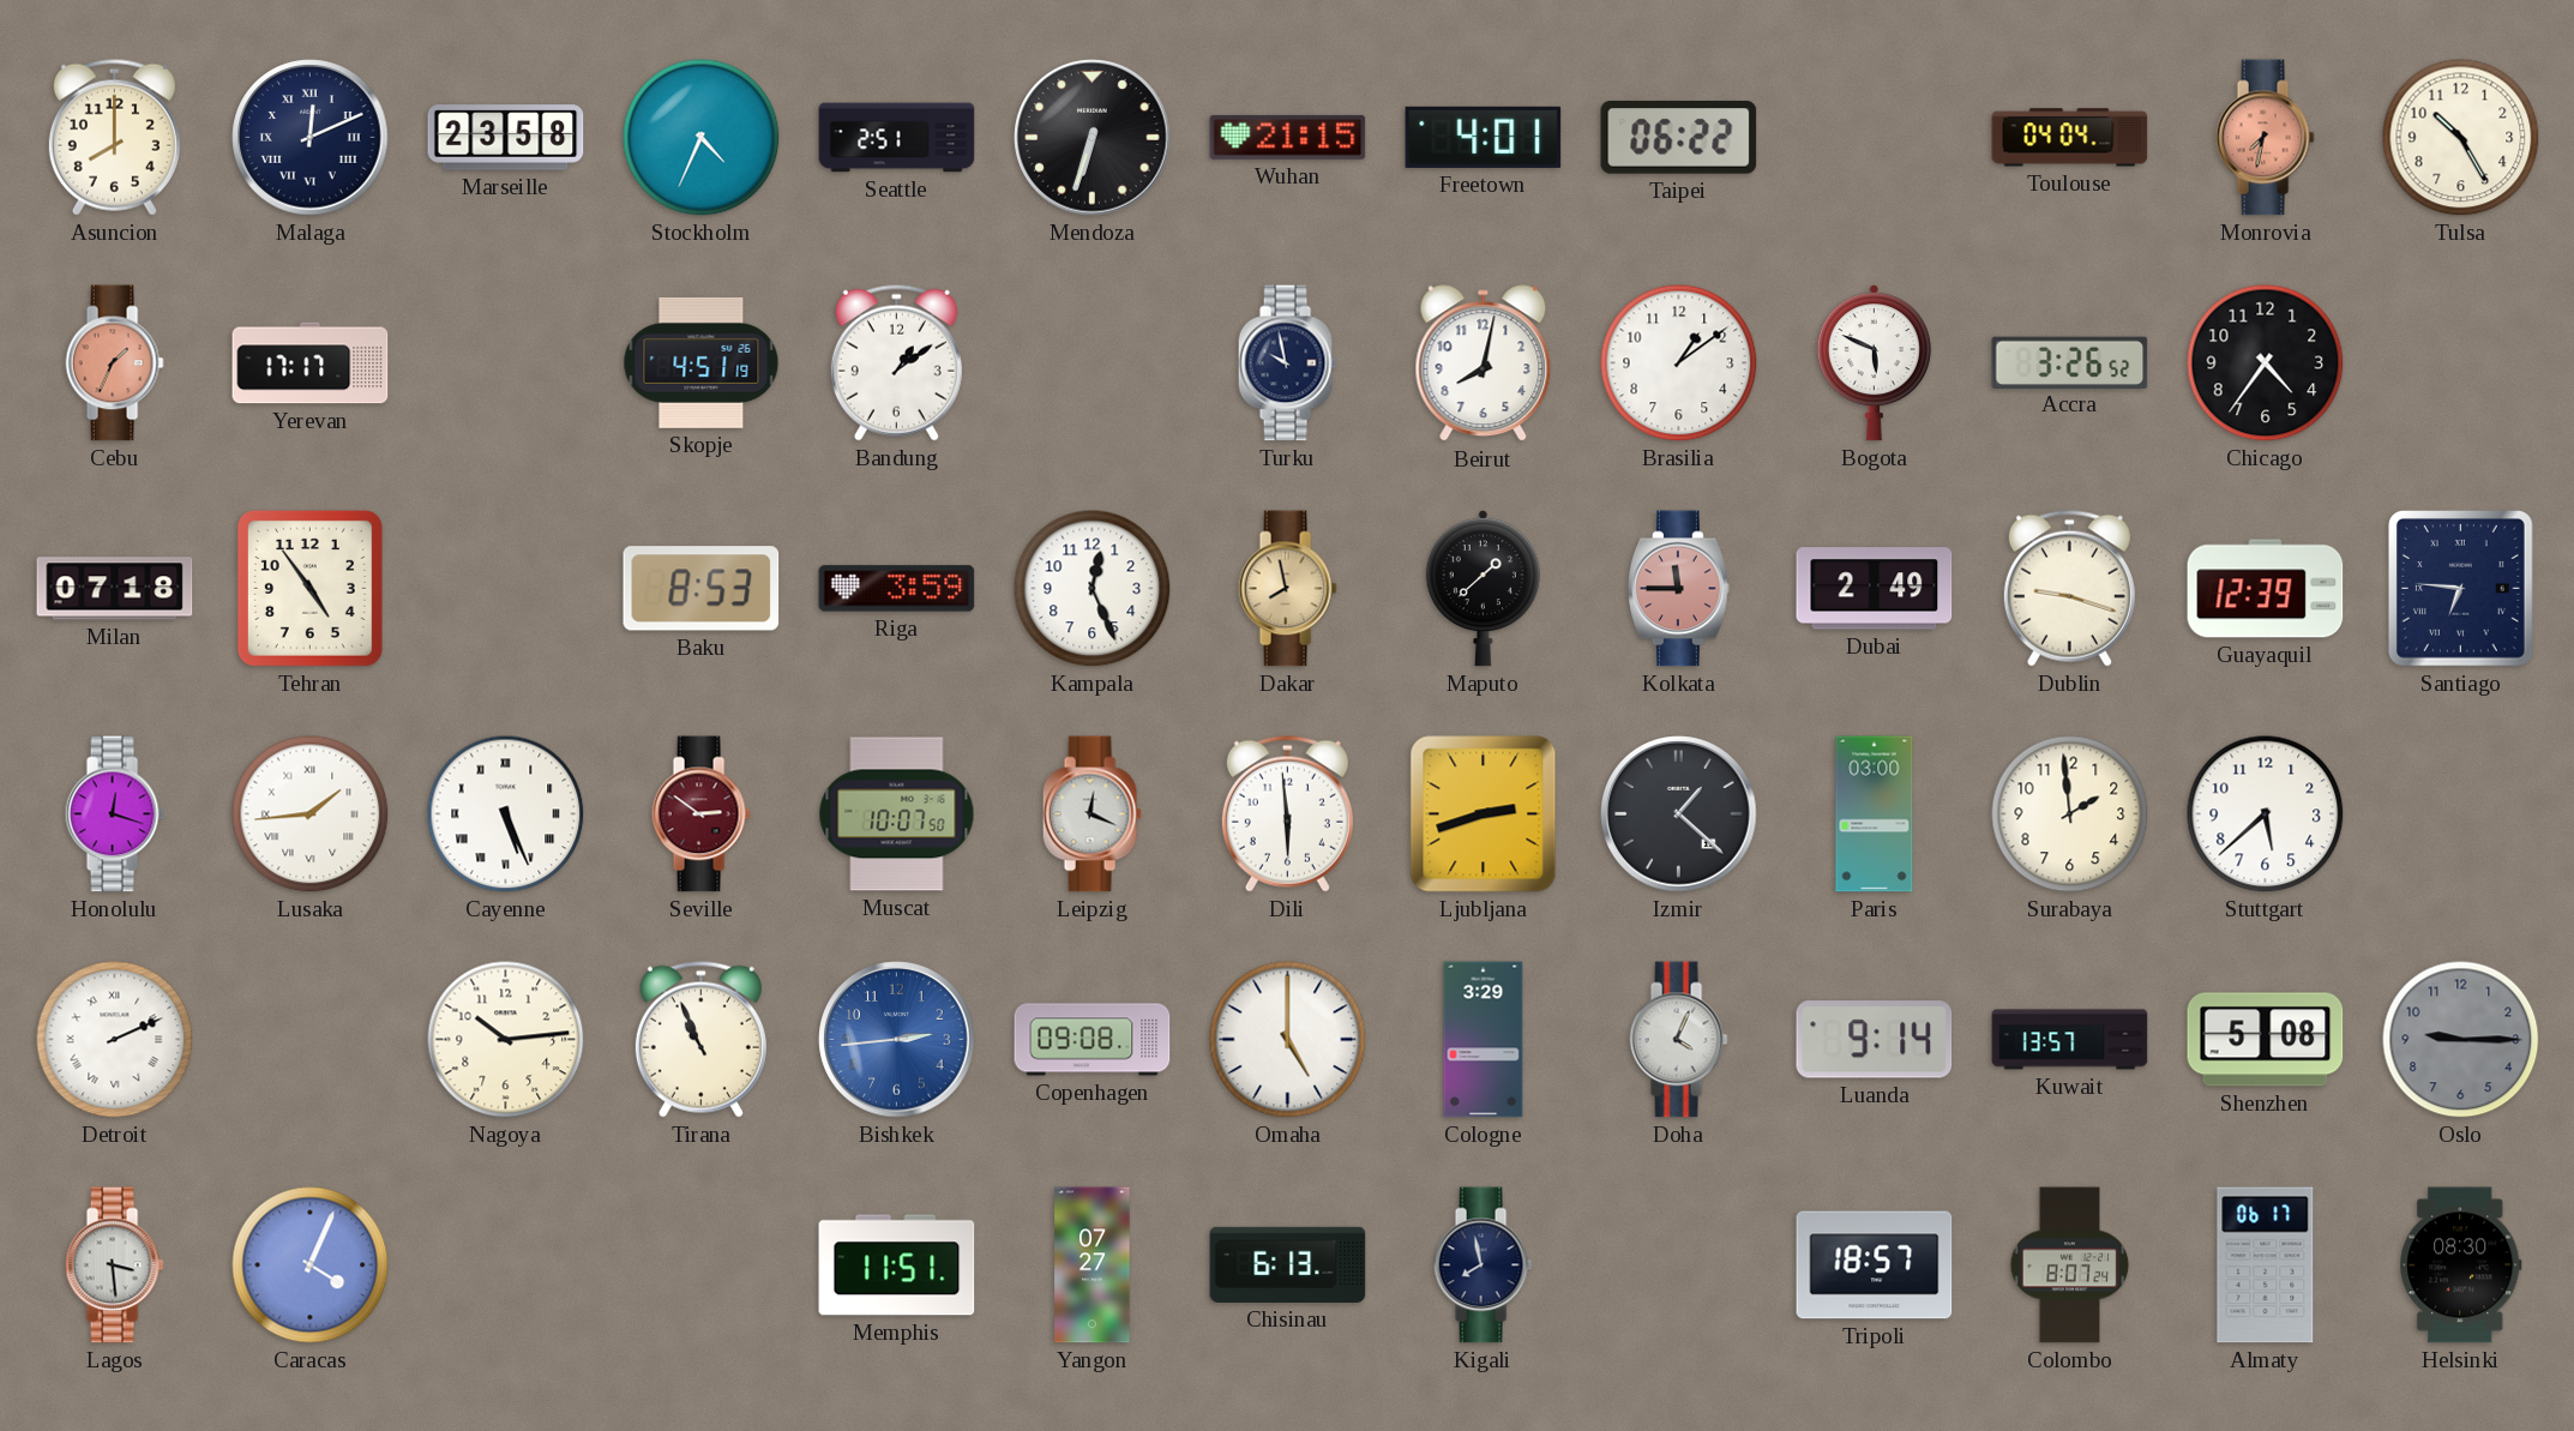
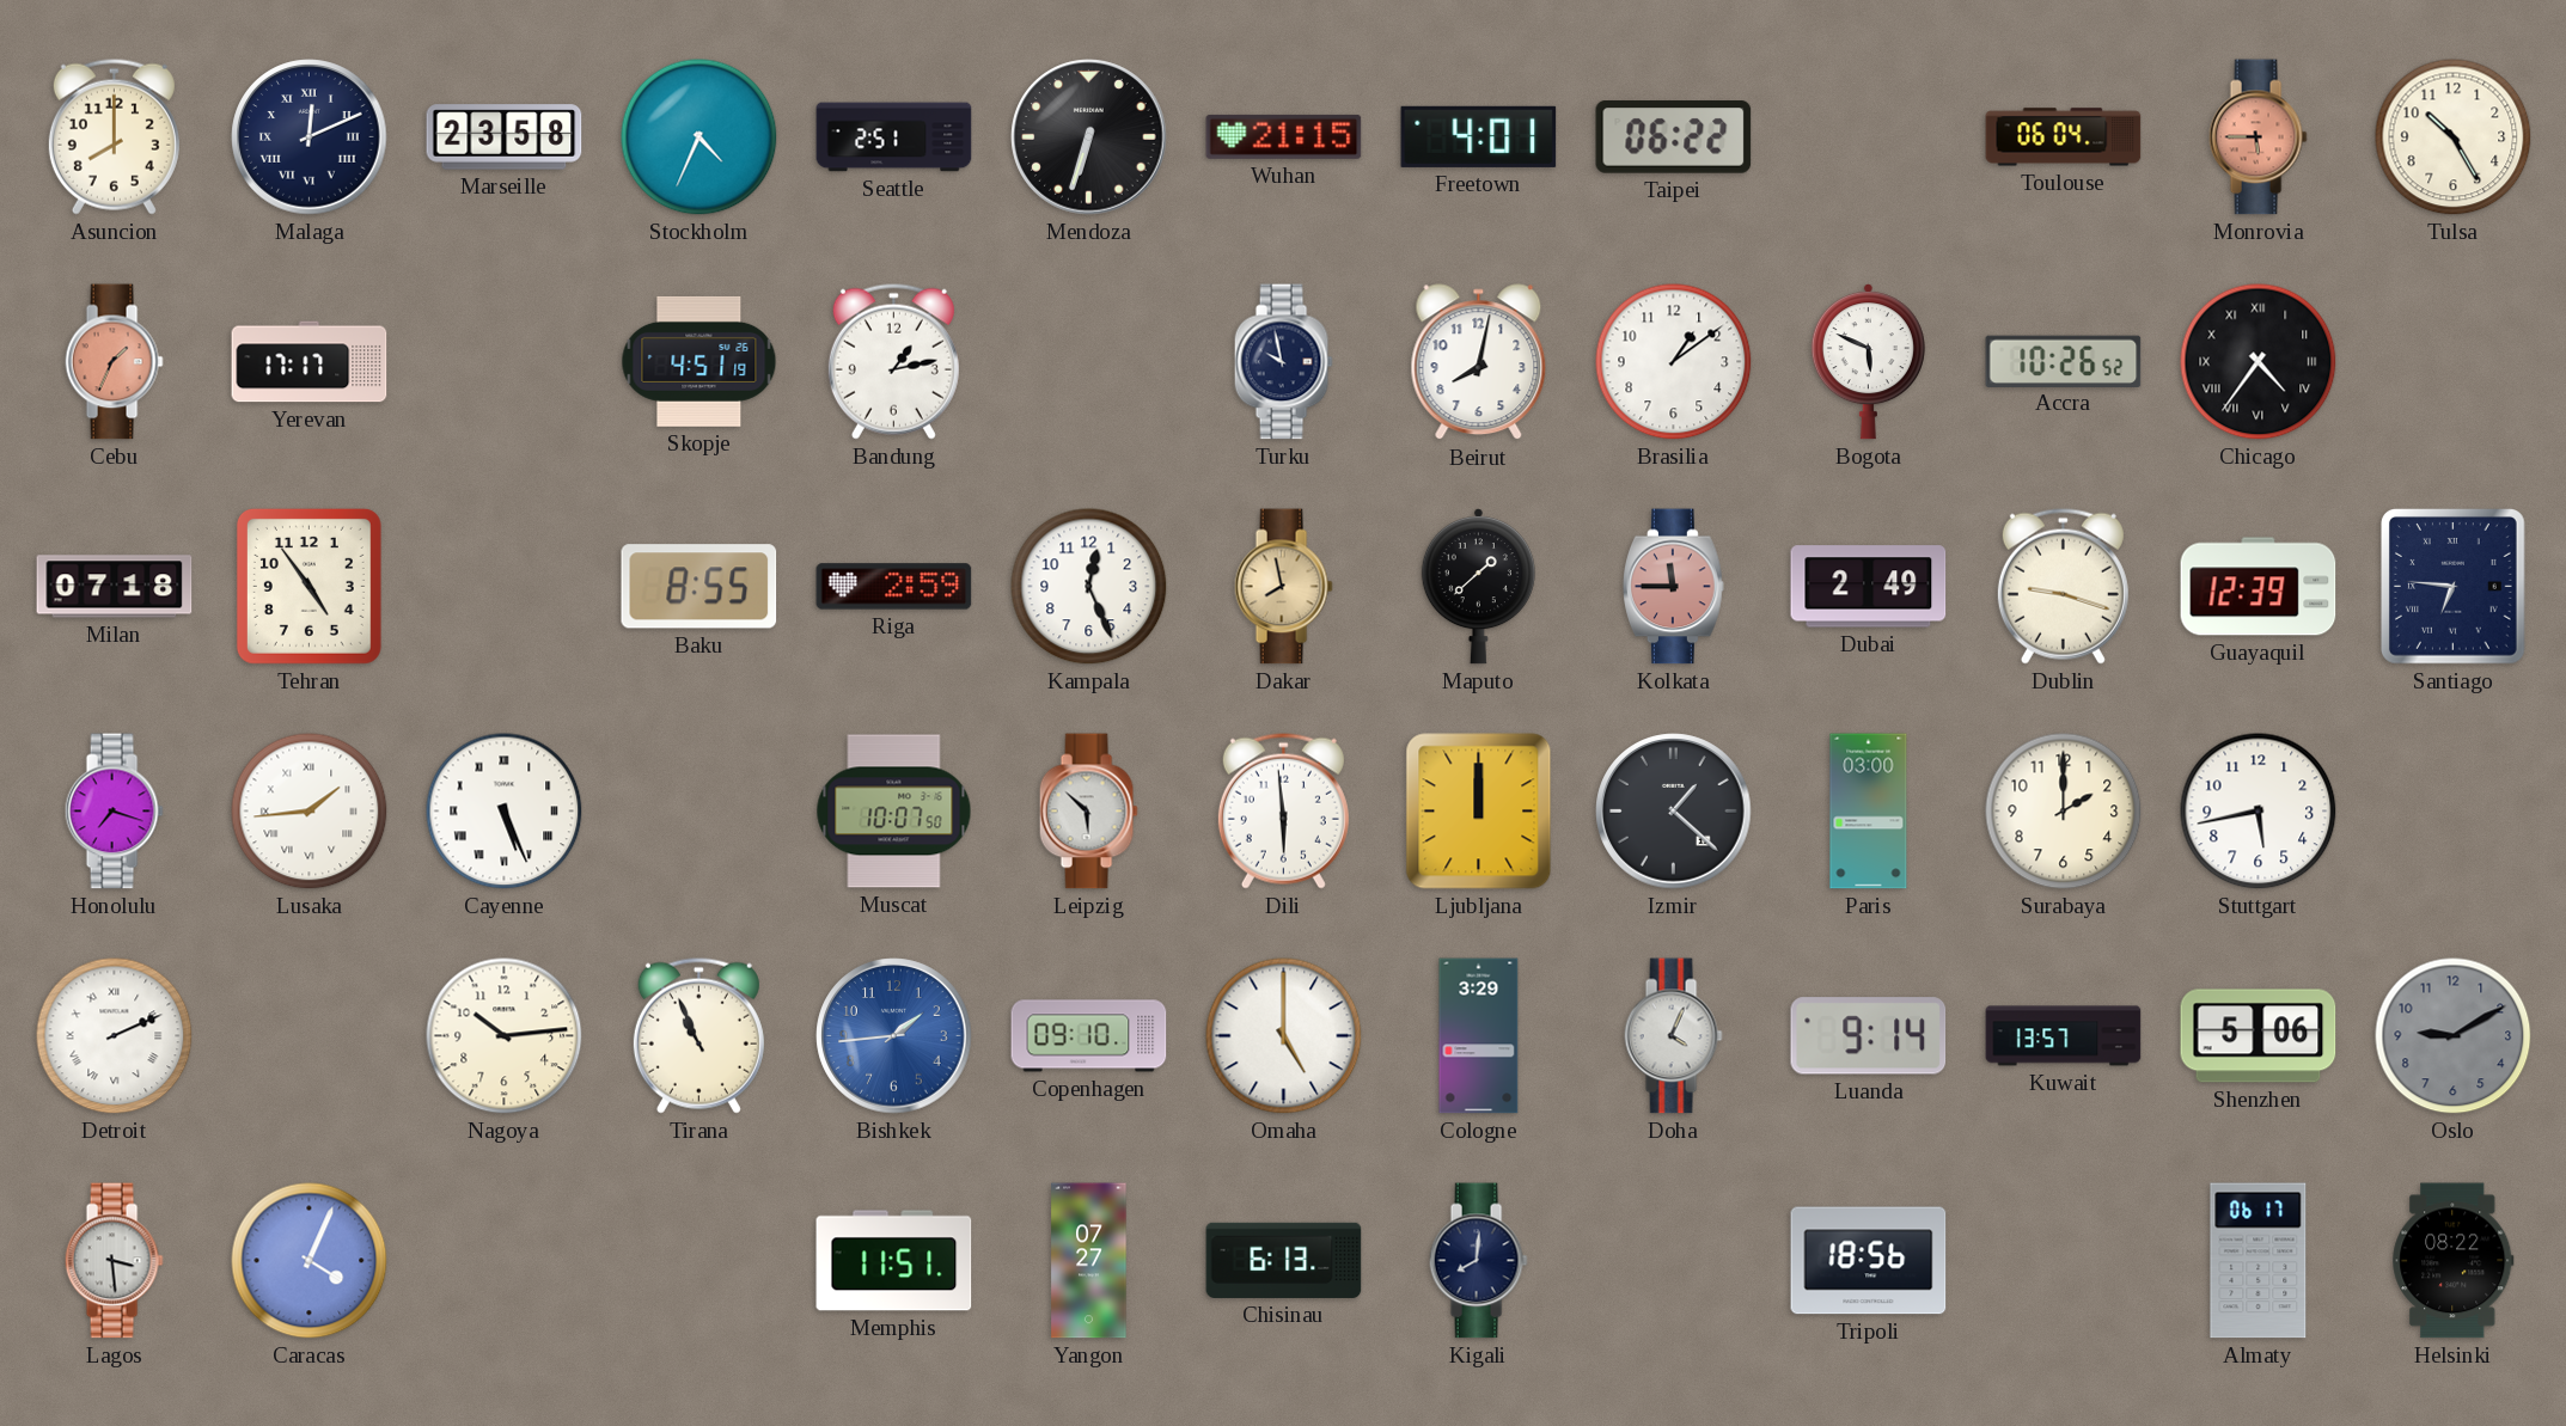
Toulouse: 04:04 -> 06:04
Monrovia: 7:32 -> 5:45
Bandung: 1:09 -> 1:13
Accra: 3:26 -> 10:26
Chicago numerals: Arabic -> Roman
Baku: 8:53 -> 8:55
Riga: 3:59 -> 2:59
Honolulu: 12:18 -> 7:18
Seville: 2:51 -> none
Leipzig: 12:19 -> 5:52
Ljubljana: 2:42 -> 12:00
Surabaya: 1:59 -> 2:00
Stuttgart: 5:38 -> 5:43
Bishkek: 2:44 -> 1:44
Copenhagen: 09:08 -> 09:10
Shenzhen: 5:08 -> 5:06
Oslo: 9:15 -> 9:10
Kigali: 7:58 -> 8:01
Tripoli: 18:57 -> 18:56
Colombo: 8:07 -> none
Helsinki: 08:30 -> 08:22
